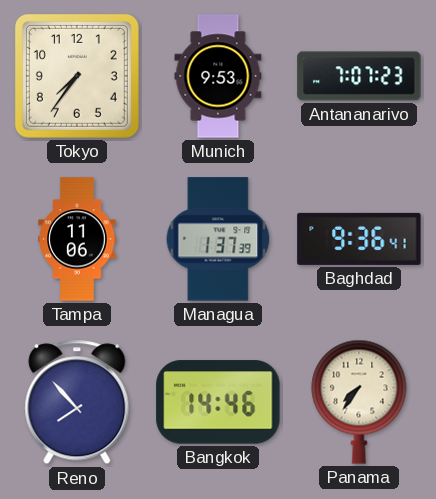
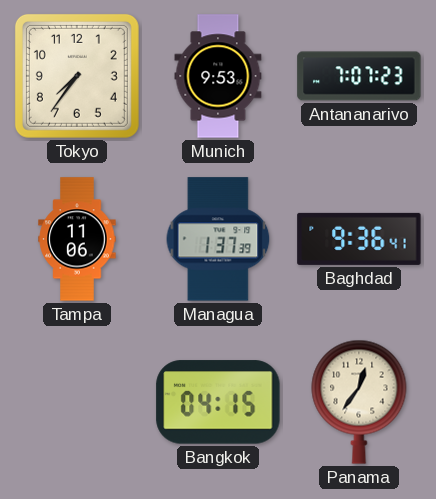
Reno: 7:53 -> none
Bangkok: 14:46 -> 04:15
Panama: 7:36 -> 12:36
